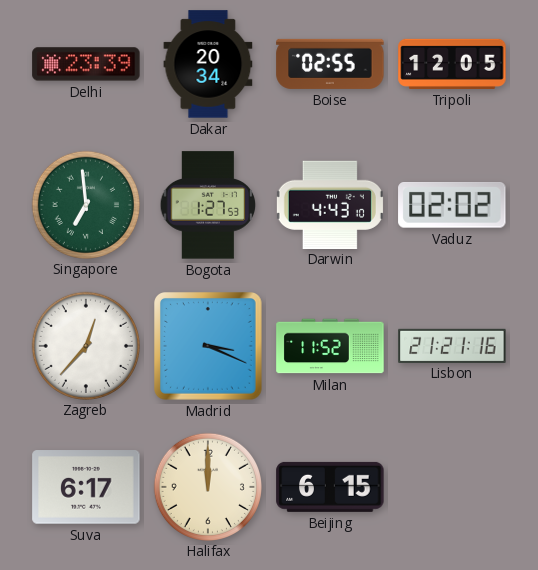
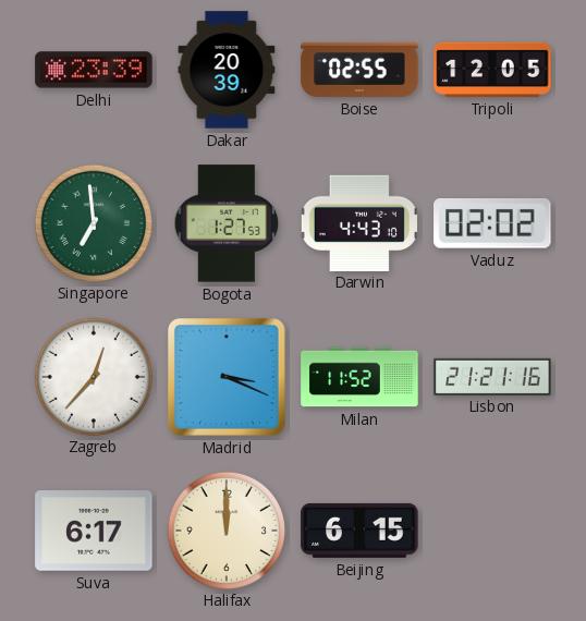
Dakar: 20:34 -> 20:39
